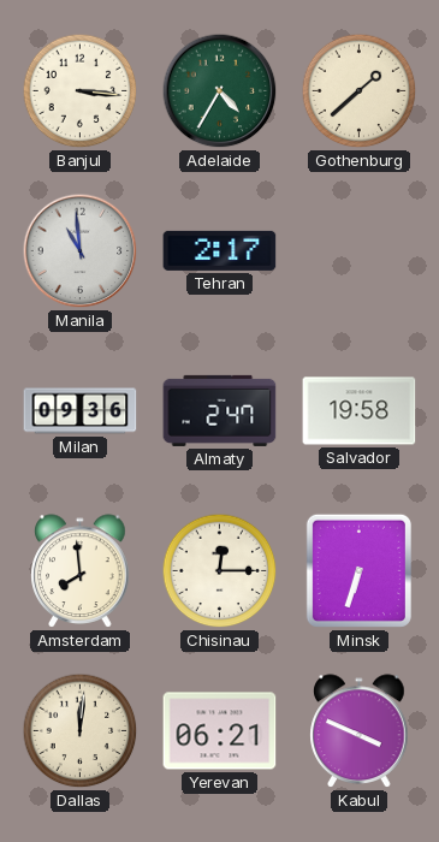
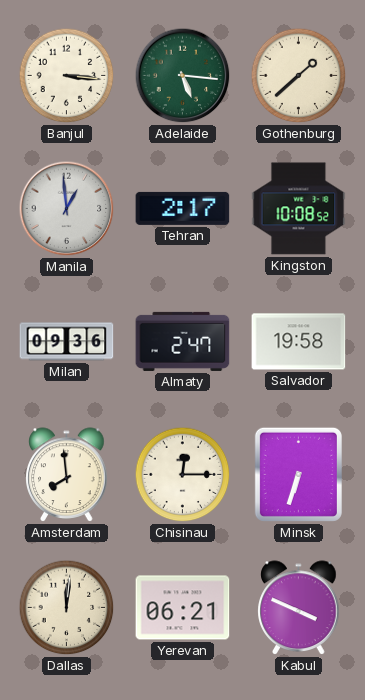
Adelaide: 4:35 -> 5:16
Manila: 10:59 -> 12:59
Kingston: none -> 10:08
